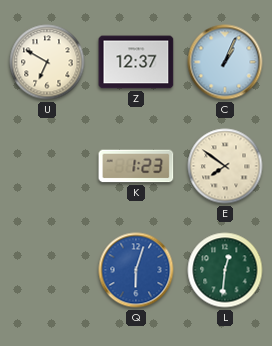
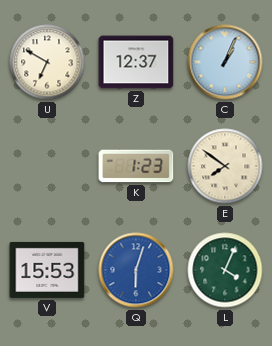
V: none -> 15:53
L: 12:31 -> 4:04
